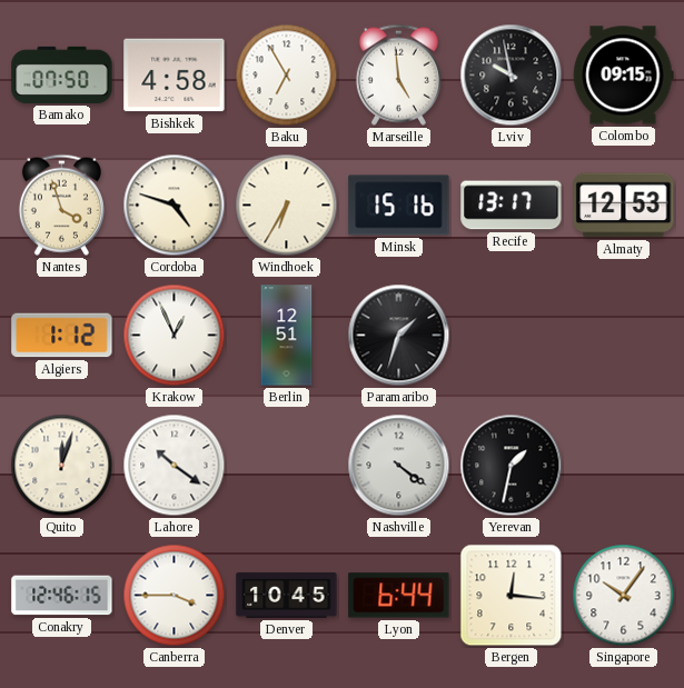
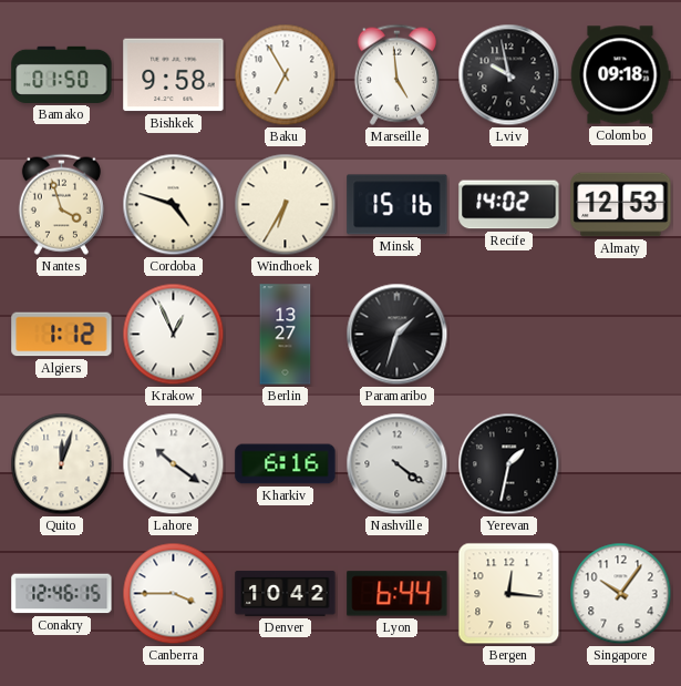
Bamako: 07:50 -> 01:50
Bishkek: 4:58 -> 9:58
Colombo: 09:15 -> 09:18
Recife: 13:17 -> 14:02
Berlin: 12:51 -> 13:27
Kharkiv: none -> 6:16
Denver: 10:45 -> 10:42
